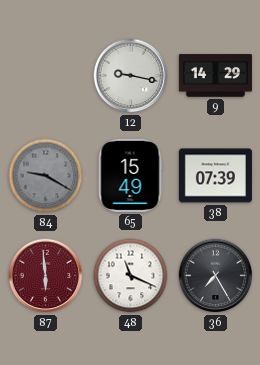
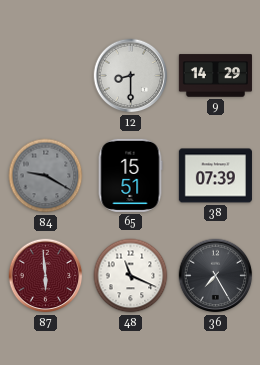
12: 9:17 -> 8:30
65: 15:49 -> 15:51
